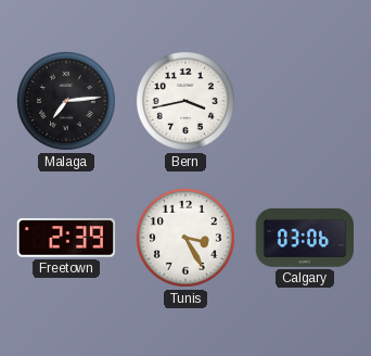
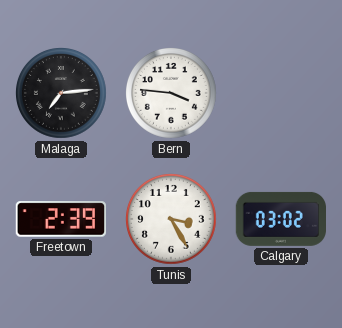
Bern: 3:43 -> 3:46
Calgary: 03:06 -> 03:02
